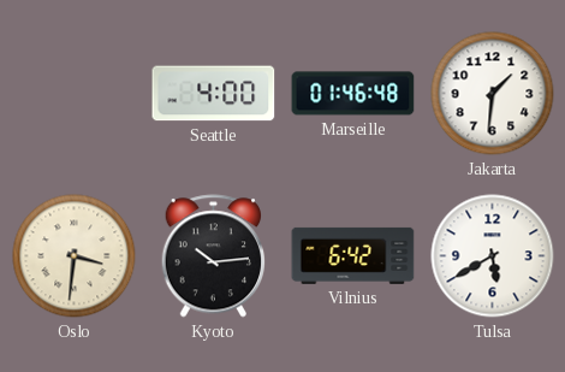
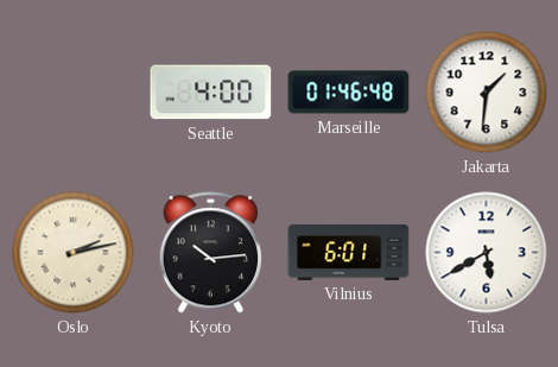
Oslo: 3:31 -> 2:13
Vilnius: 6:42 -> 6:01
